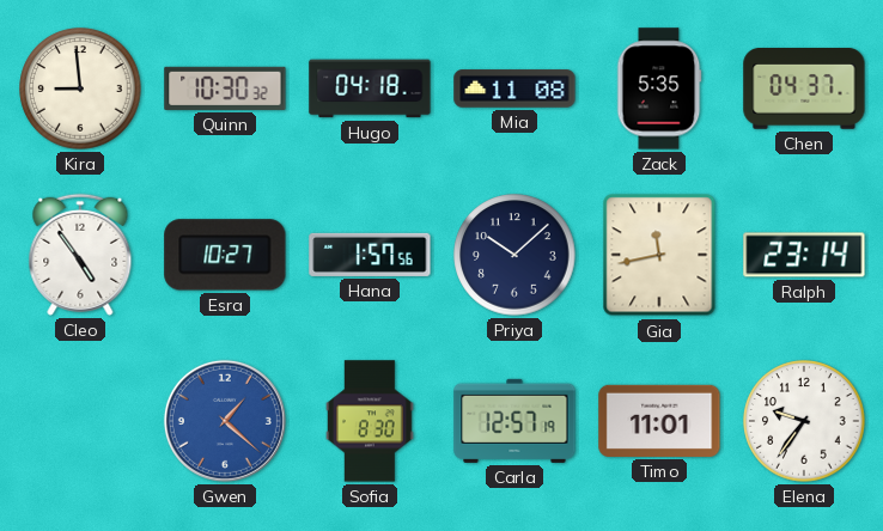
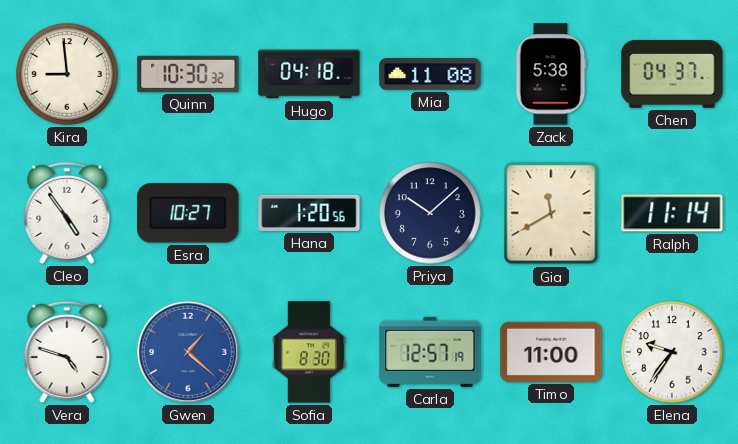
Zack: 5:35 -> 5:38
Hana: 1:57 -> 1:20
Gia: 11:43 -> 11:40
Ralph: 23:14 -> 11:14
Vera: none -> 4:48
Timo: 11:01 -> 11:00
